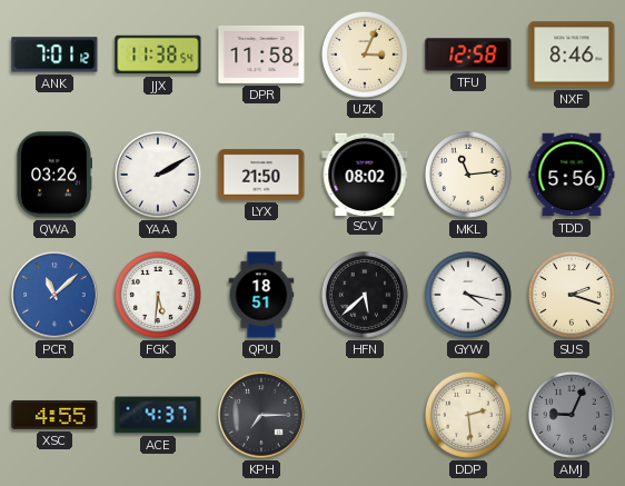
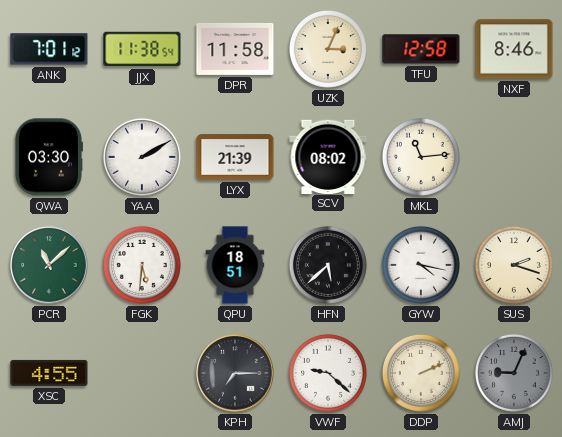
QWA: 03:26 -> 03:30
LYX: 21:50 -> 21:39
TDD: 5:56 -> none
PCR dial: blue -> green
ACE: 4:37 -> none
VWF: none -> 9:22
DDP: 2:29 -> 2:11
